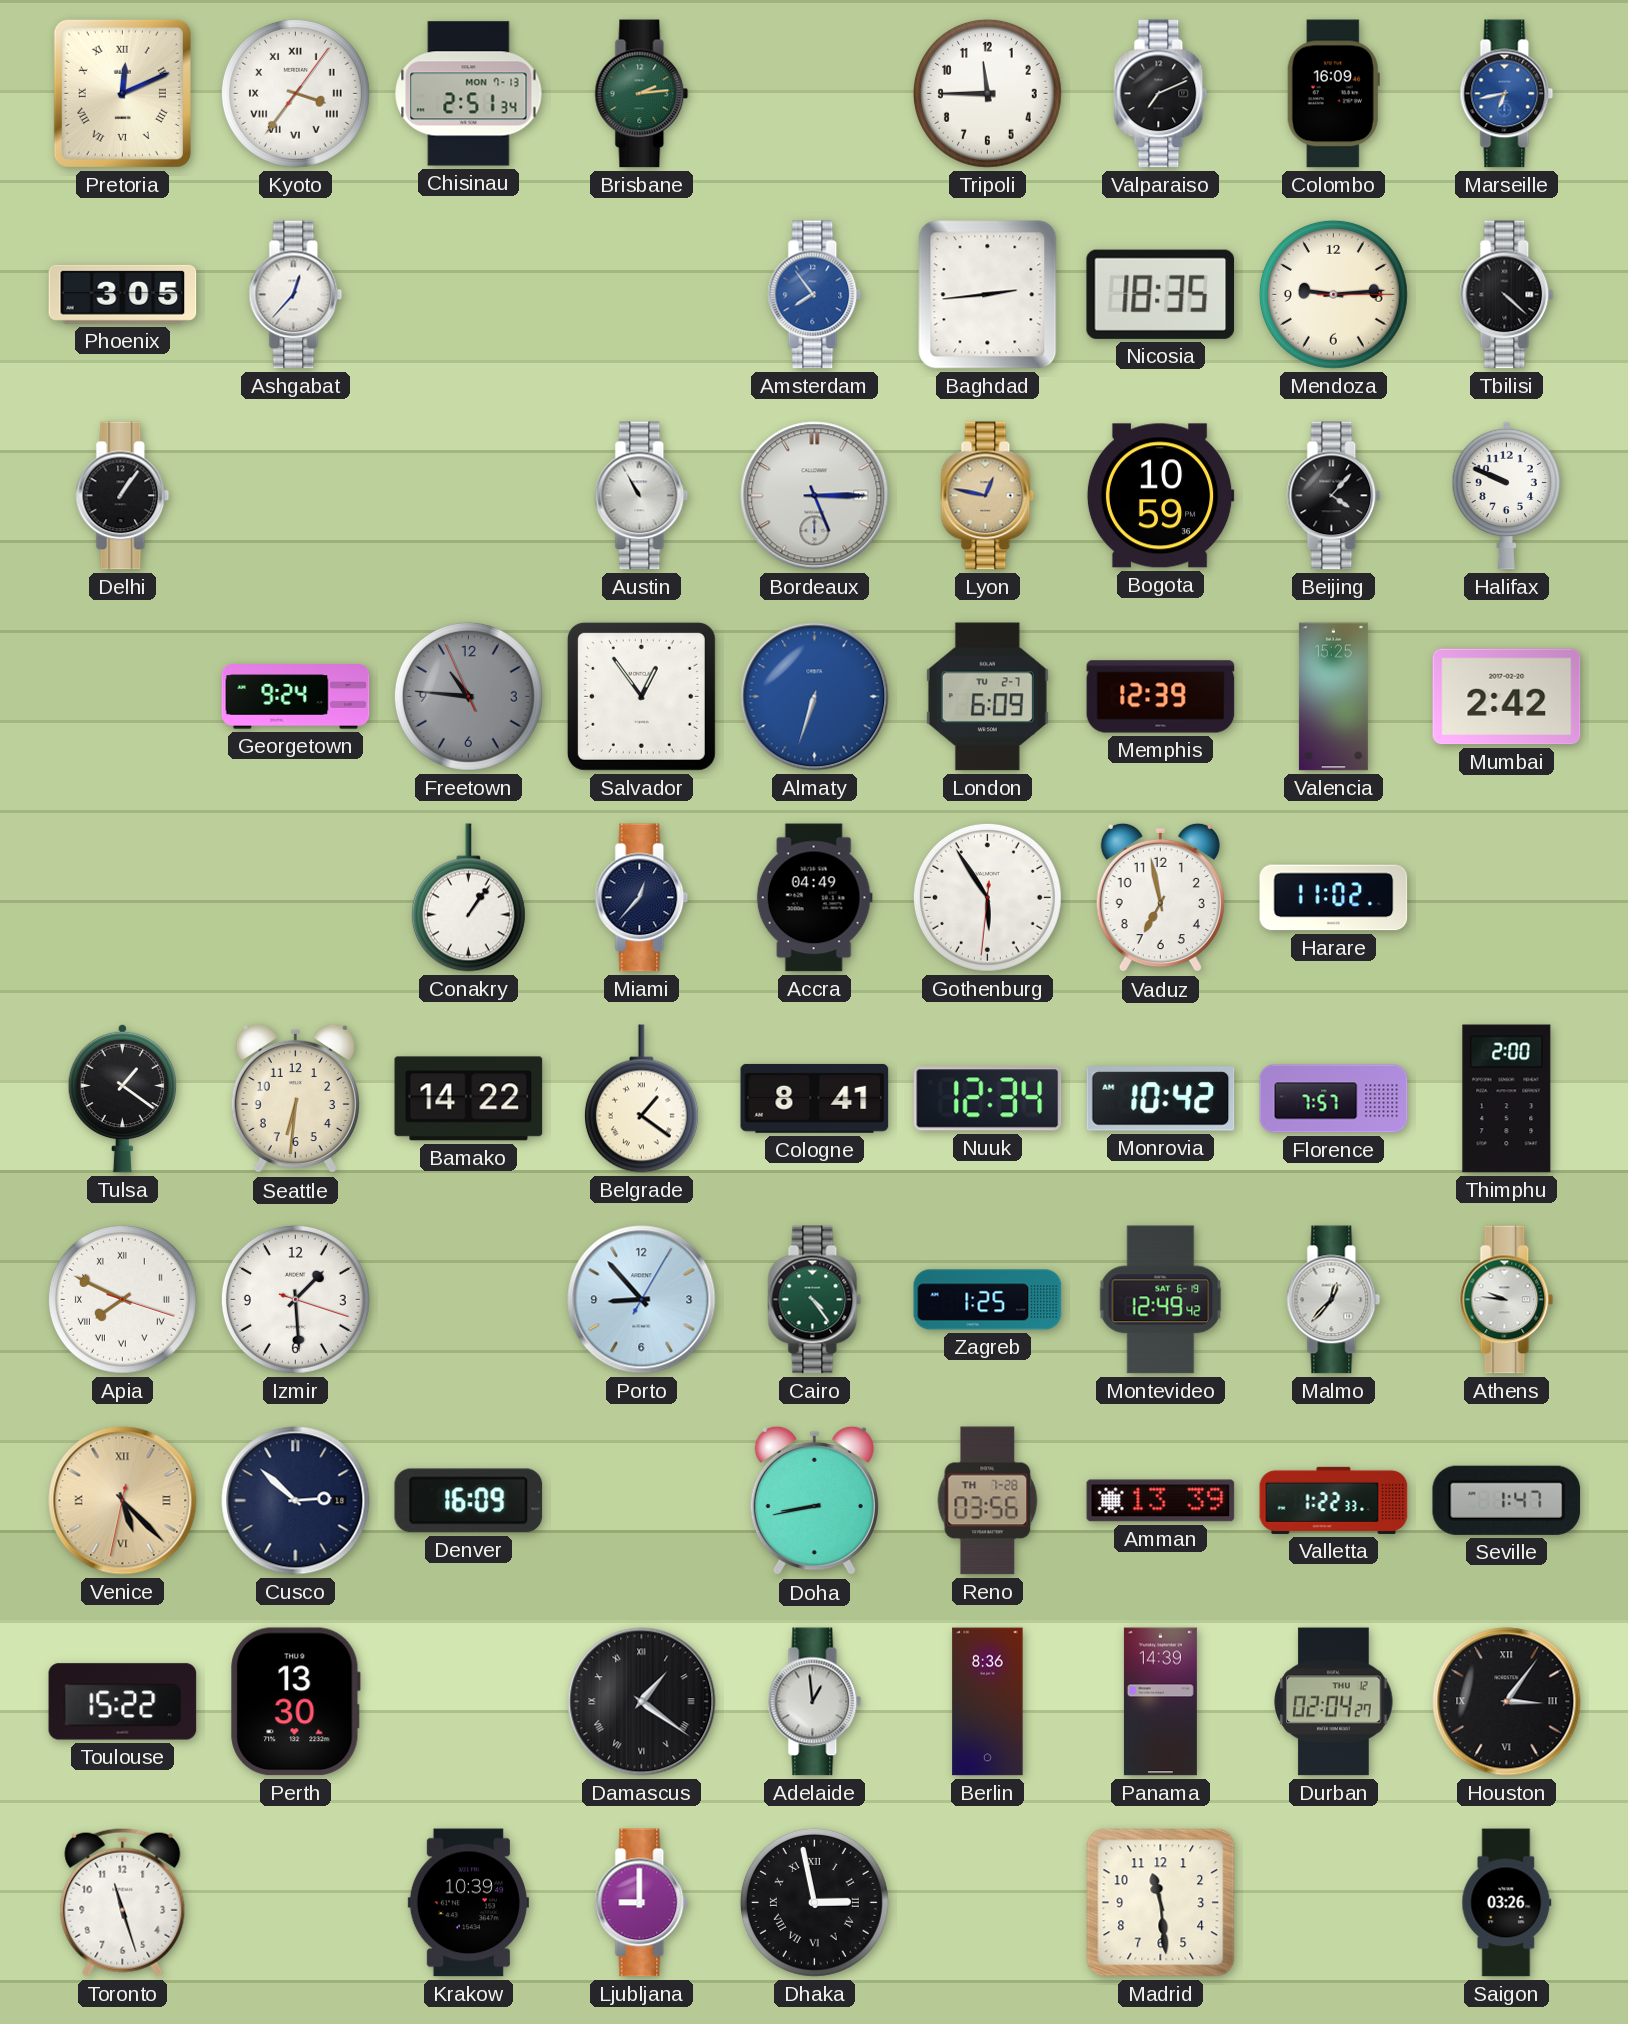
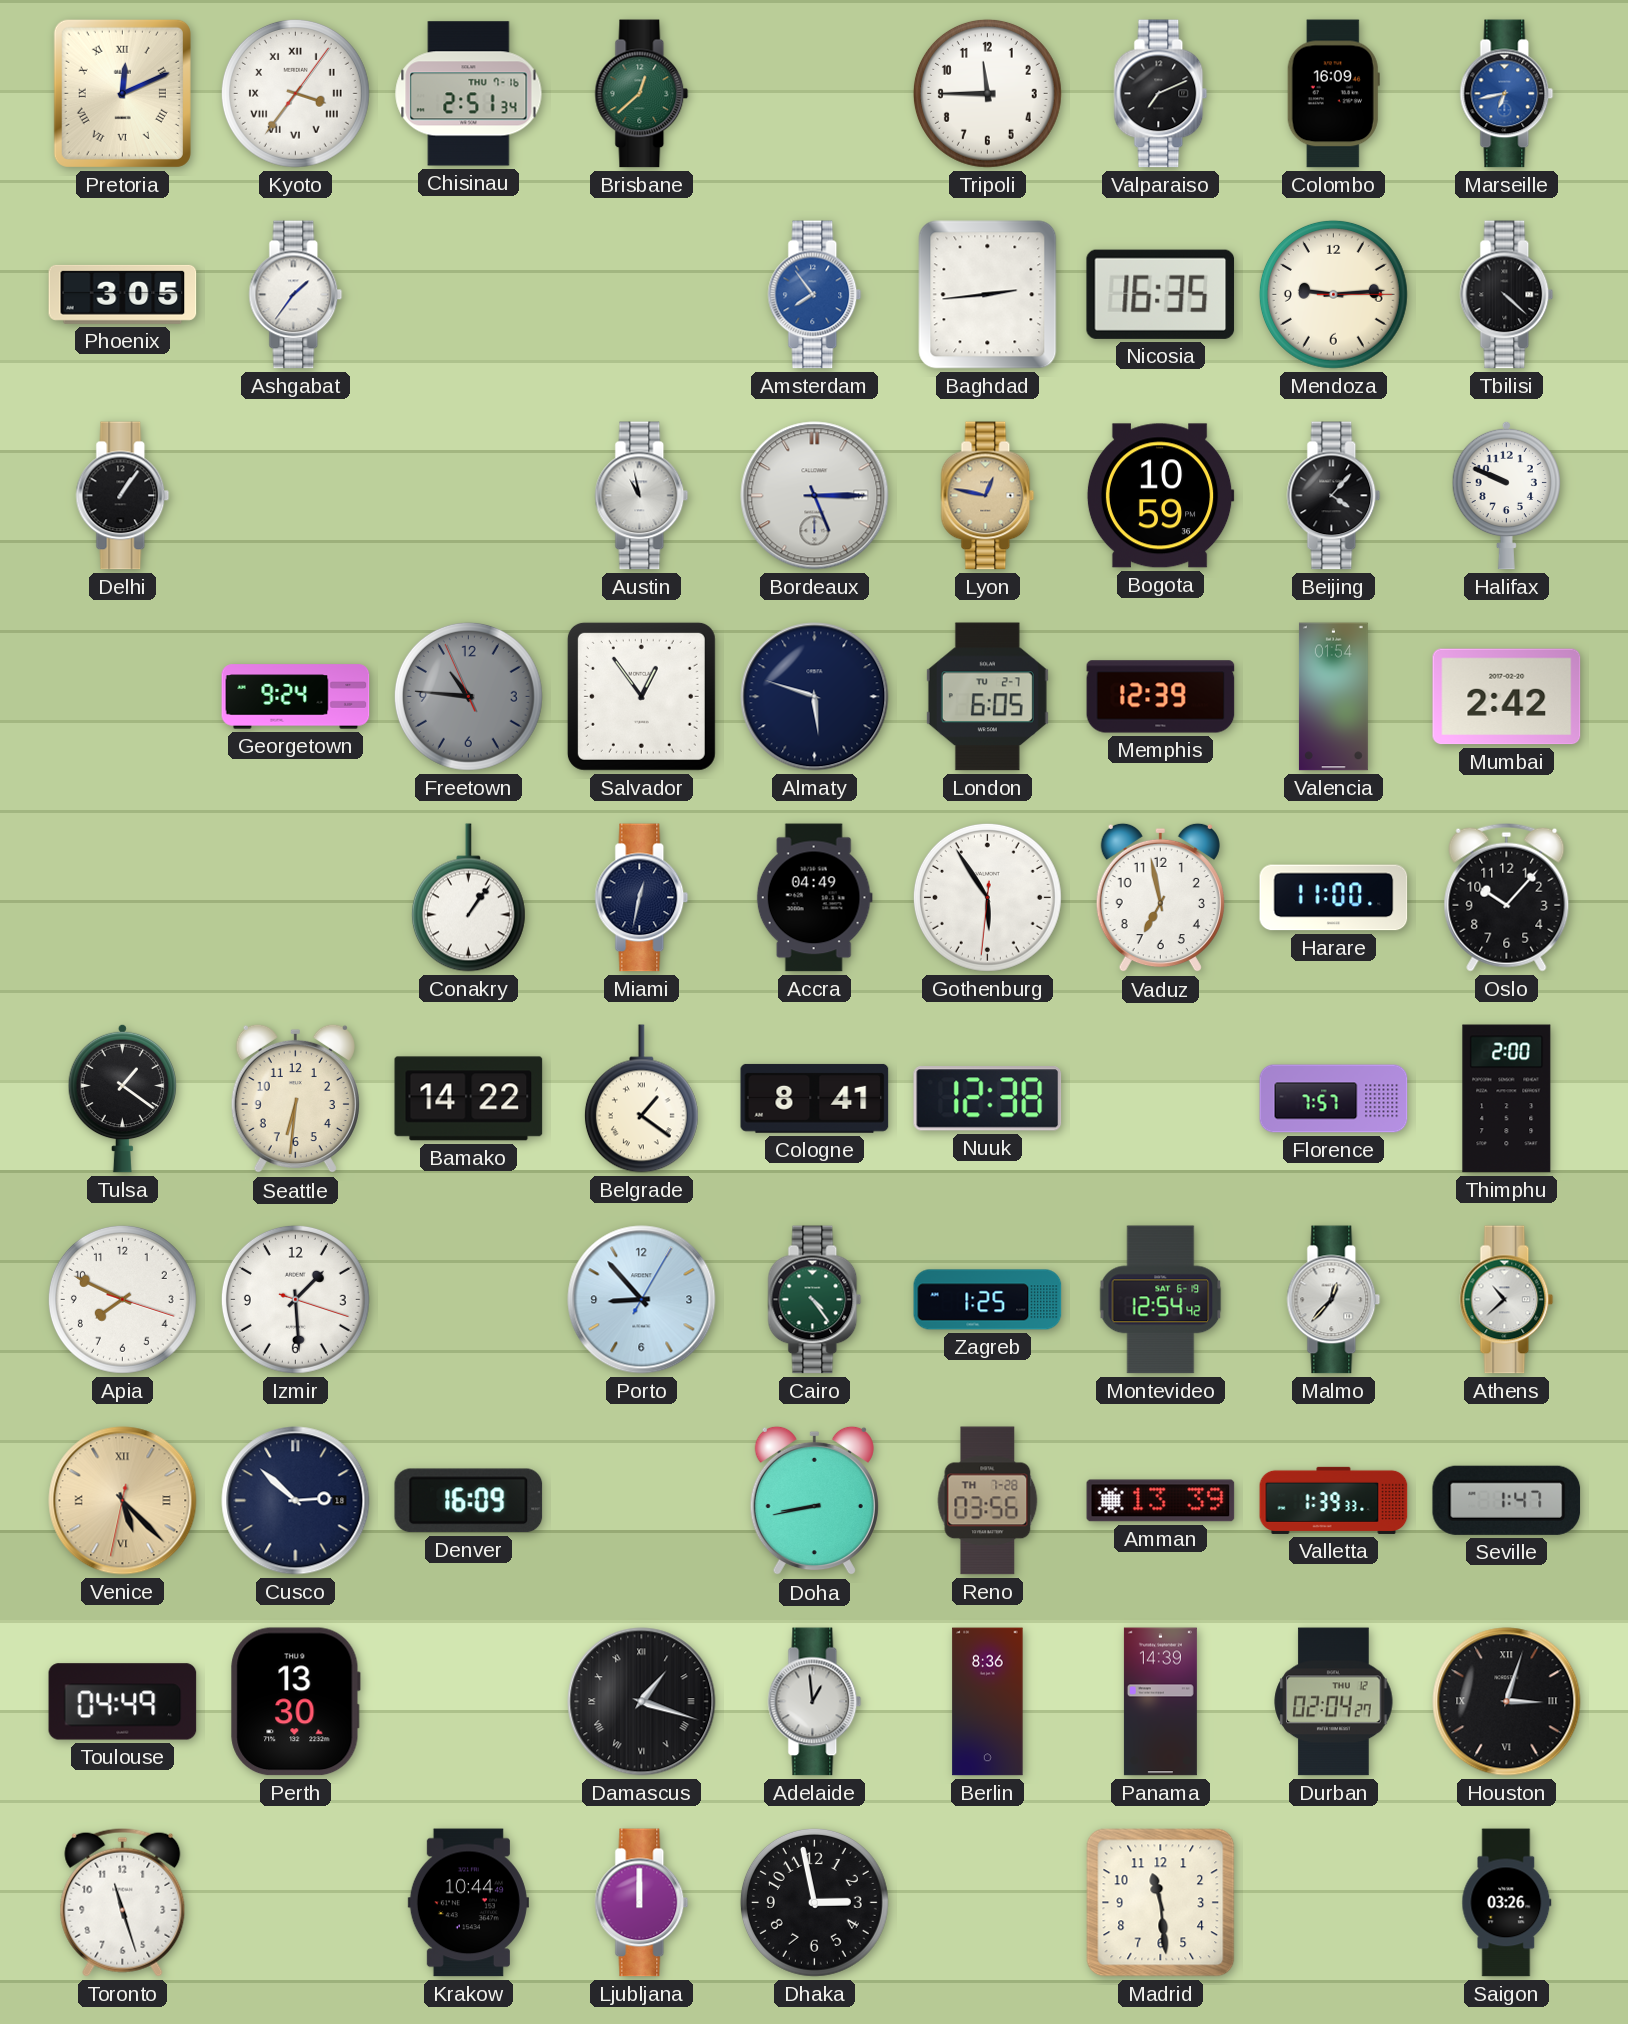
Chisinau date: MON 7-13 -> THU 7-16
Brisbane: 2:14 -> 12:38
Ashgabat: 12:37 -> 1:36
Nicosia: 18:35 -> 16:35
Austin: 10:55 -> 10:58
Almaty: 6:33 -> 5:48
Almaty dial: blue -> navy
London: 6:09 -> 6:05
Valencia: 15:25 -> 01:54
Miami: 12:37 -> 12:32
Harare: 11:02 -> 11:00
Oslo: none -> 10:07
Nuuk: 12:34 -> 12:38
Monrovia: 10:42 -> none
Apia numerals: Roman -> Arabic
Montevideo: 12:49 -> 12:54
Athens: 9:46 -> 10:38
Valletta: 1:22 -> 1:39
Toulouse: 15:22 -> 04:49
Damascus: 1:21 -> 1:18
Houston: 3:06 -> 3:03
Krakow: 10:39 -> 10:44
Ljubljana: 9:00 -> 12:00
Dhaka numerals: Roman -> Arabic
